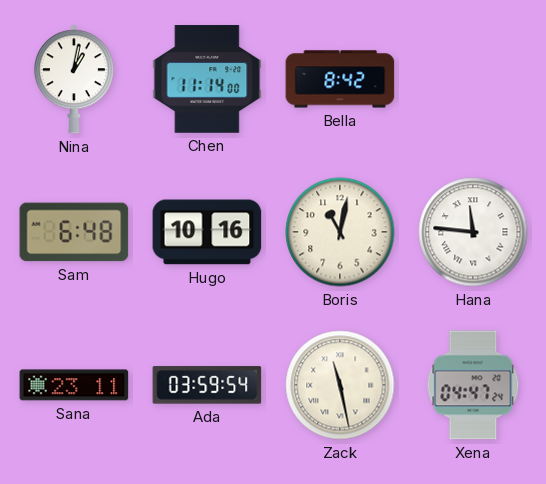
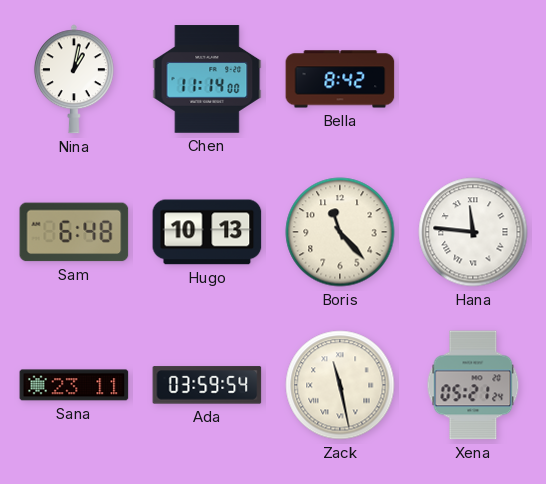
Hugo: 10:16 -> 10:13
Boris: 11:02 -> 11:23
Xena: 04:47 -> 05:21
